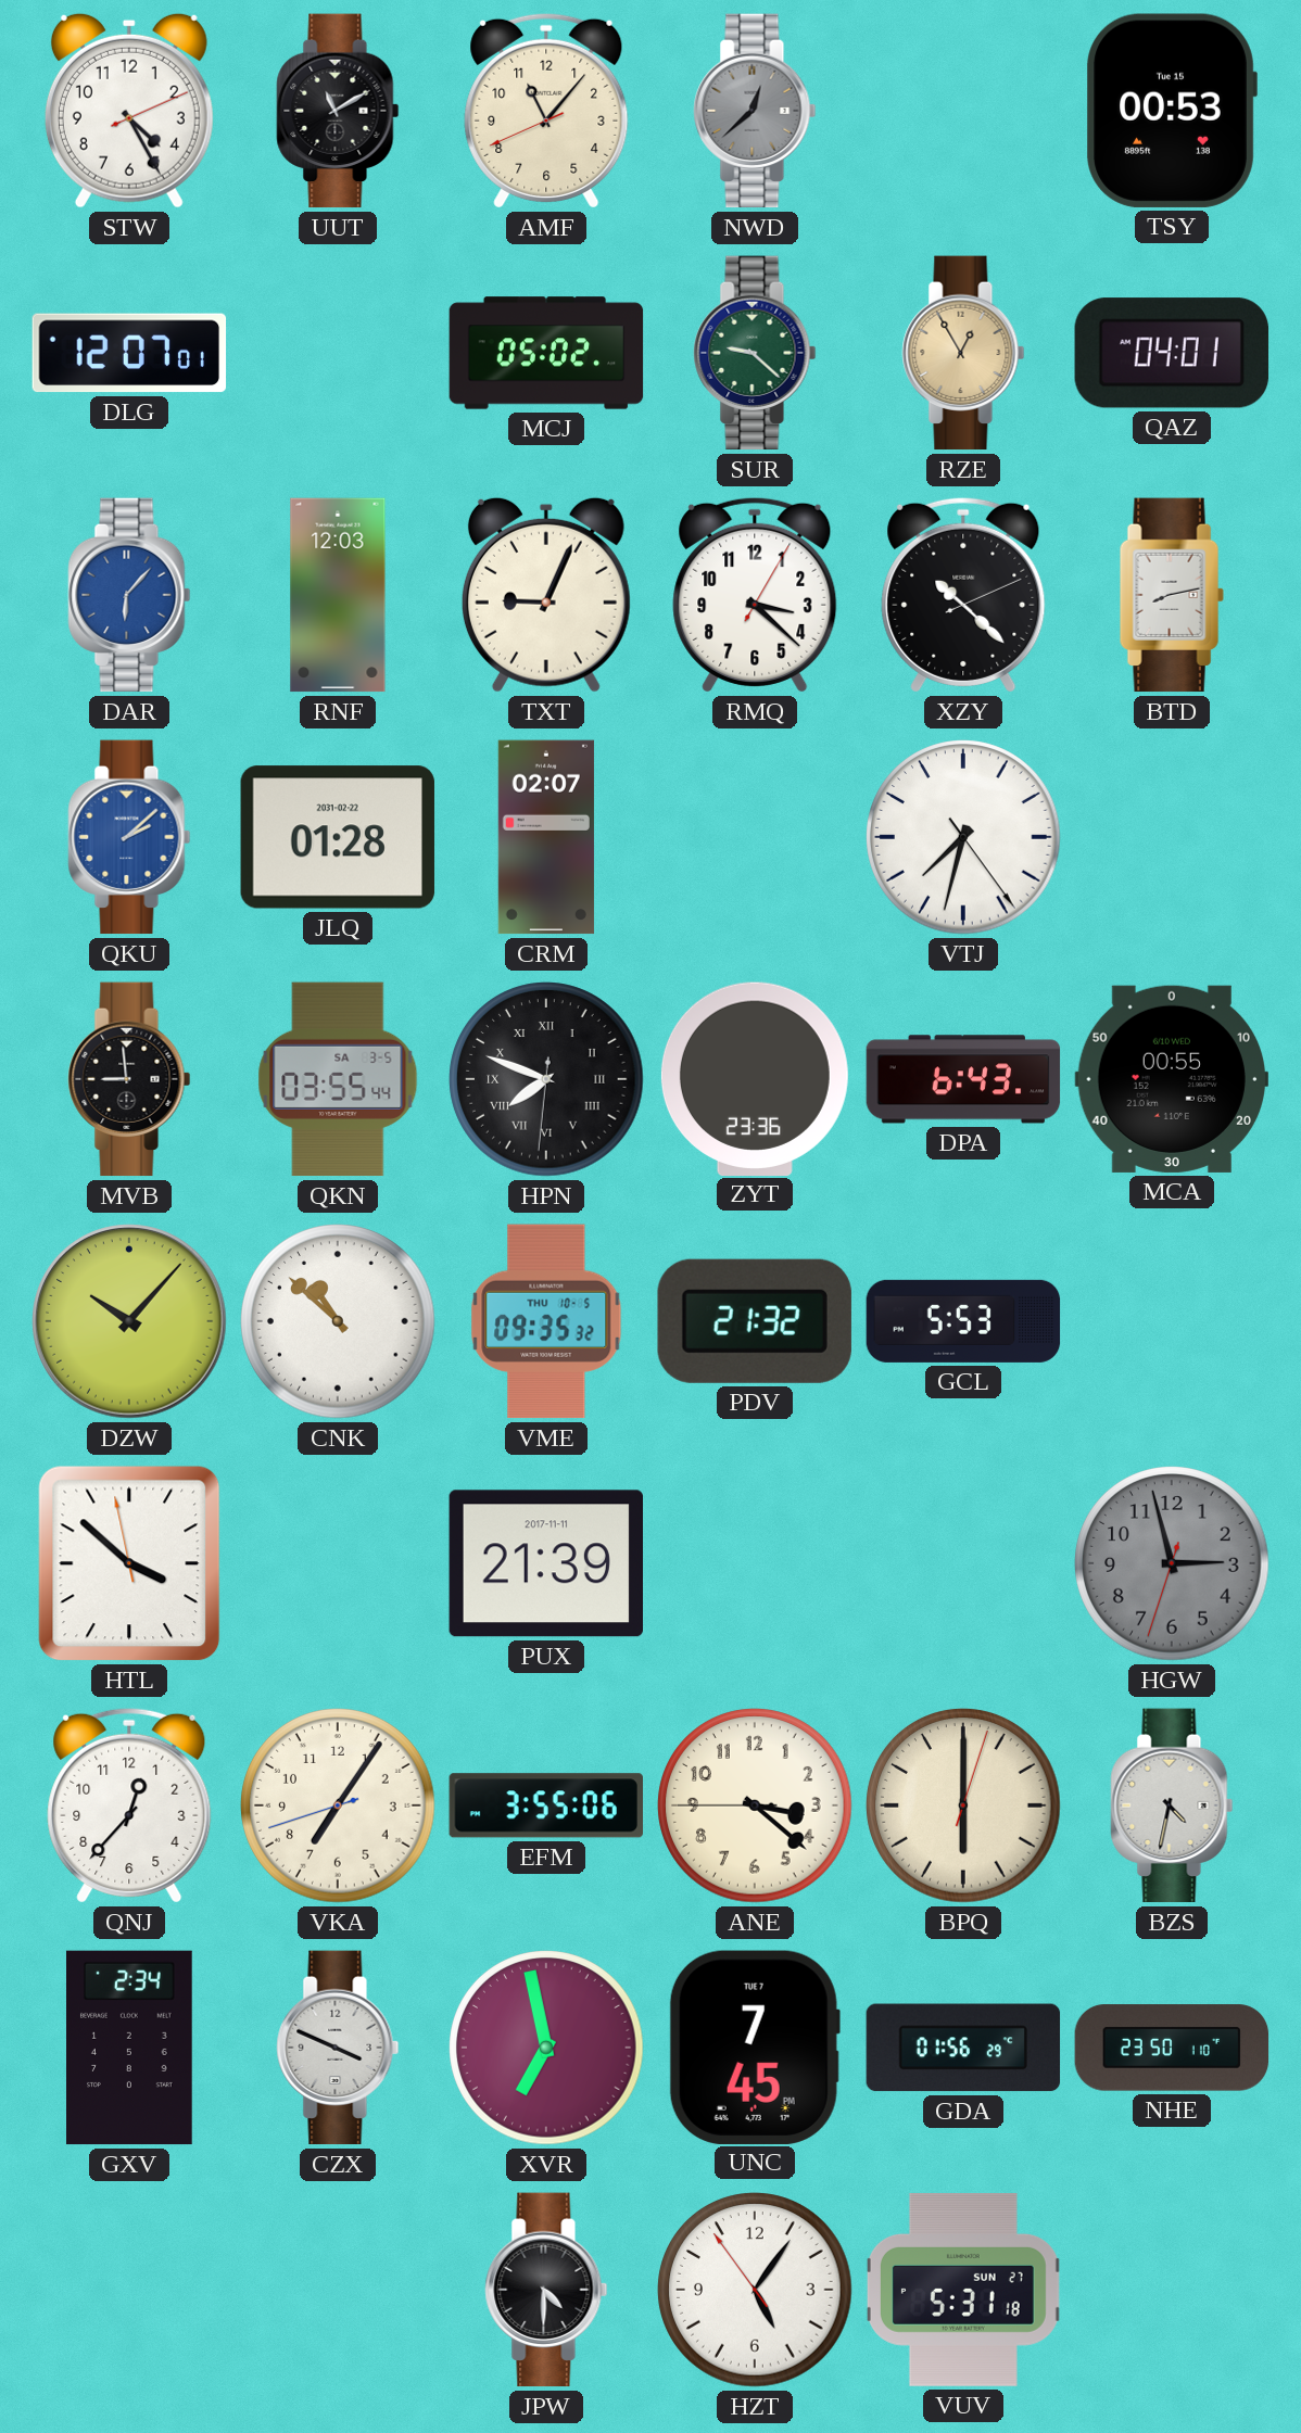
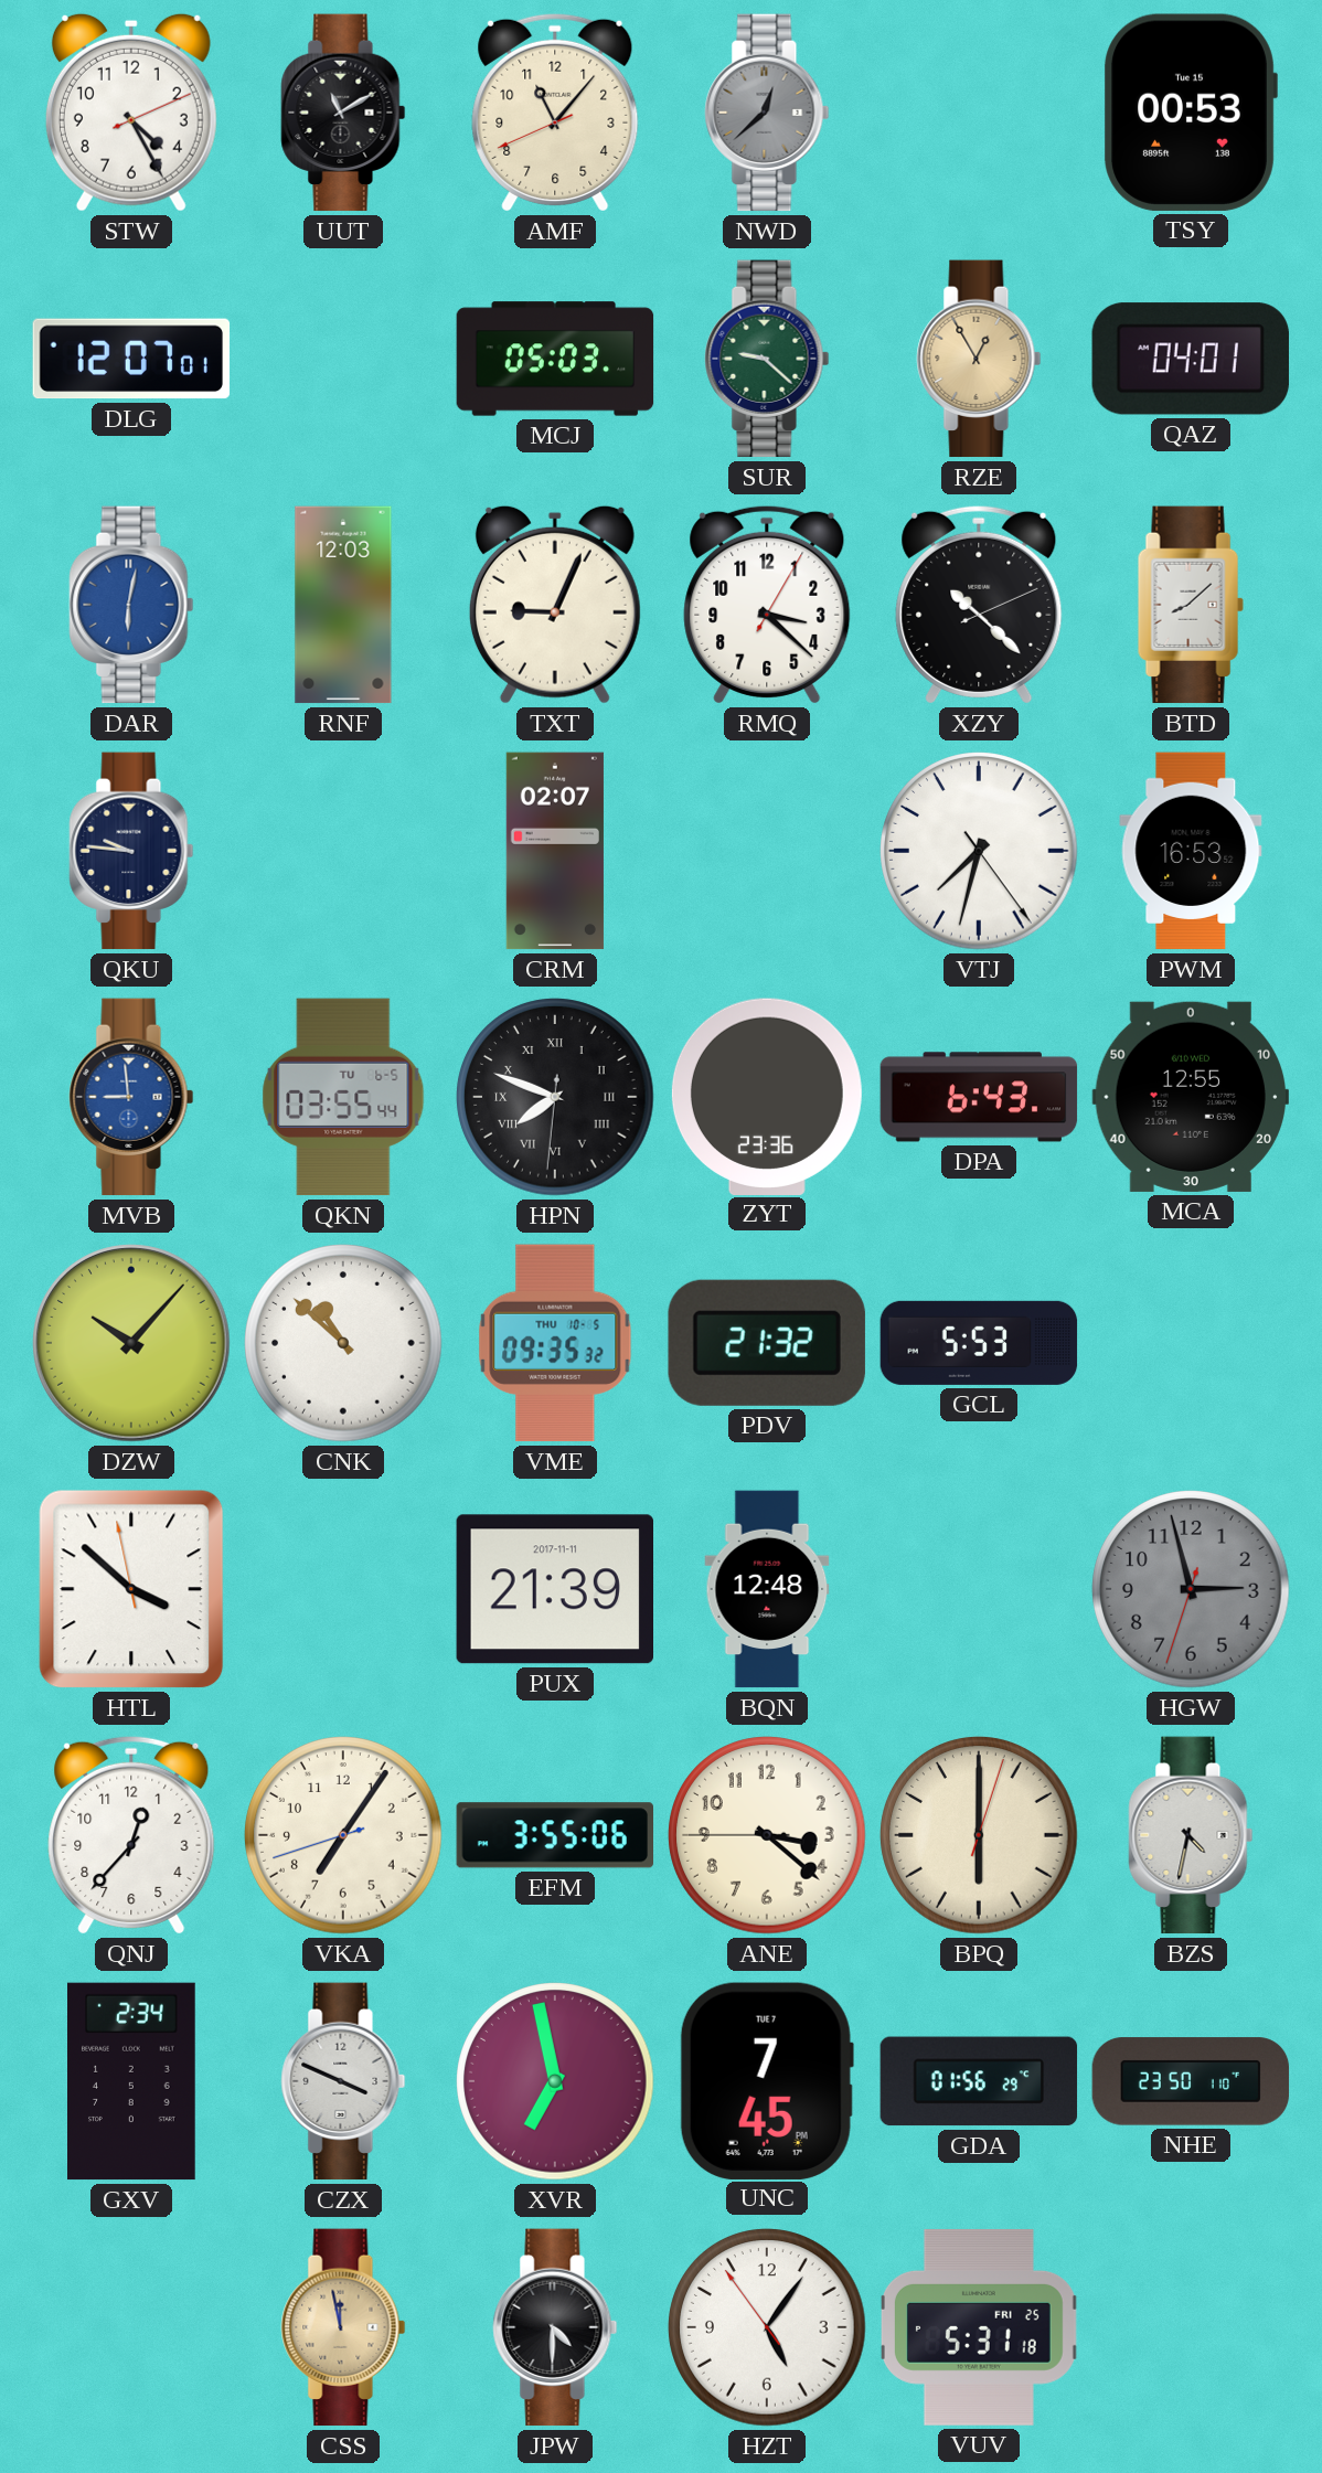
MCJ: 05:02 -> 05:03
DAR: 6:07 -> 6:02
BTD: 8:13 -> 8:08
QKU: 2:08 -> 9:46
QKU dial: blue -> navy
JLQ: 01:28 -> none
PWM: none -> 16:53
MVB dial: black -> blue
QKN date: SA 3-5 -> TU 6-5
MCA: 00:55 -> 12:55
BQN: none -> 12:48
CSS: none -> 11:58
VUV date: SUN 27 -> FRI 25
